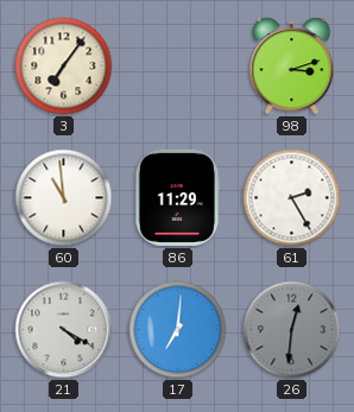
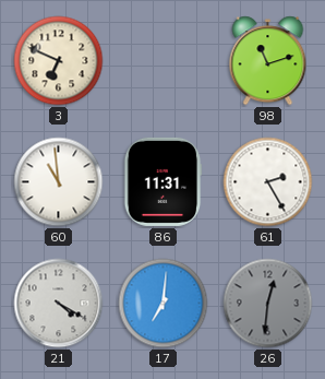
3: 7:06 -> 6:49
98: 3:12 -> 11:12
86: 11:29 -> 11:31
